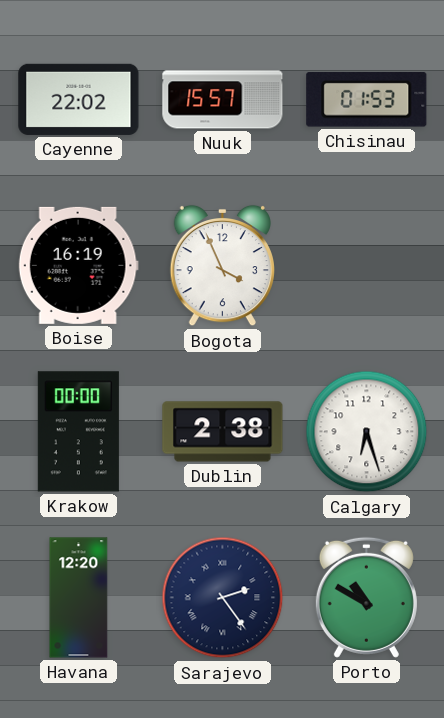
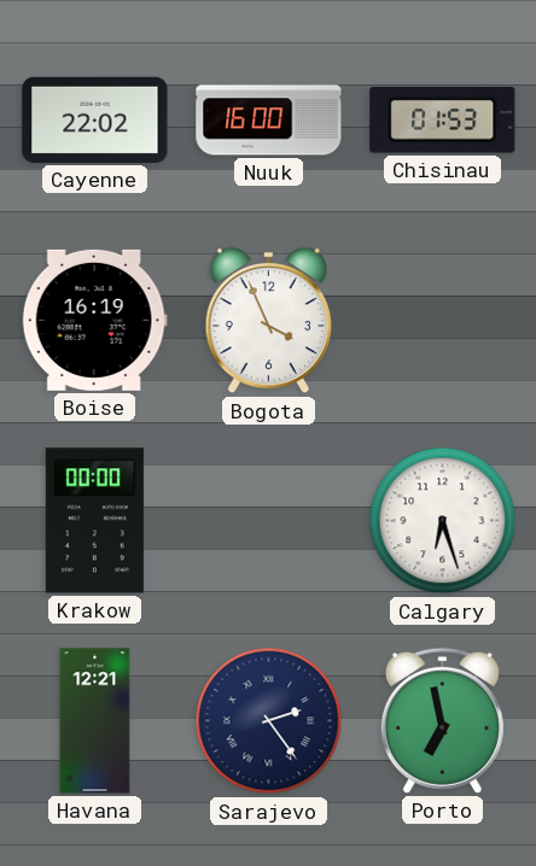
Nuuk: 15:57 -> 16:00
Dublin: 2:38 -> none
Havana: 12:20 -> 12:21
Porto: 10:50 -> 6:58
